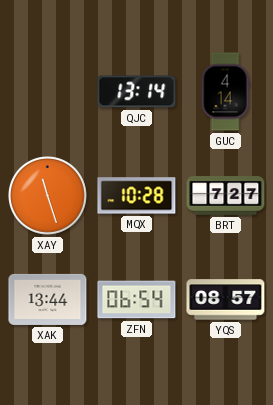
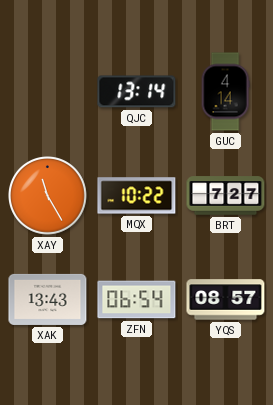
XAY: 11:27 -> 11:25
MQX: 10:28 -> 10:22
XAK: 13:44 -> 13:43
